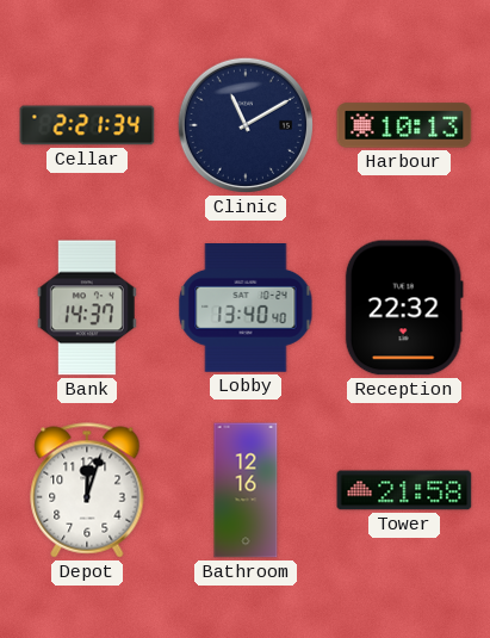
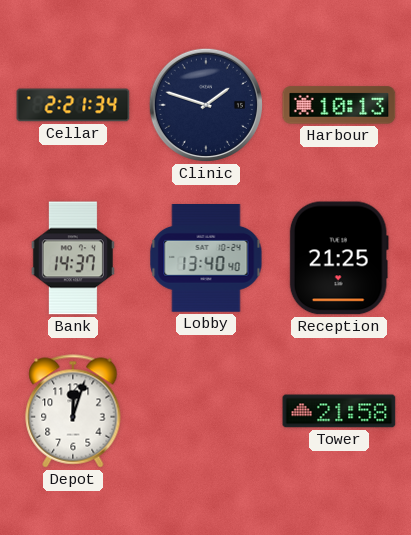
Clinic: 11:10 -> 1:48
Reception: 22:32 -> 21:25
Bathroom: 12:16 -> none
